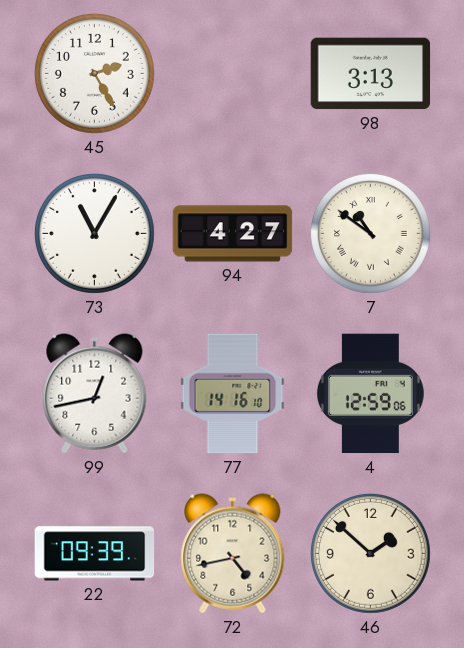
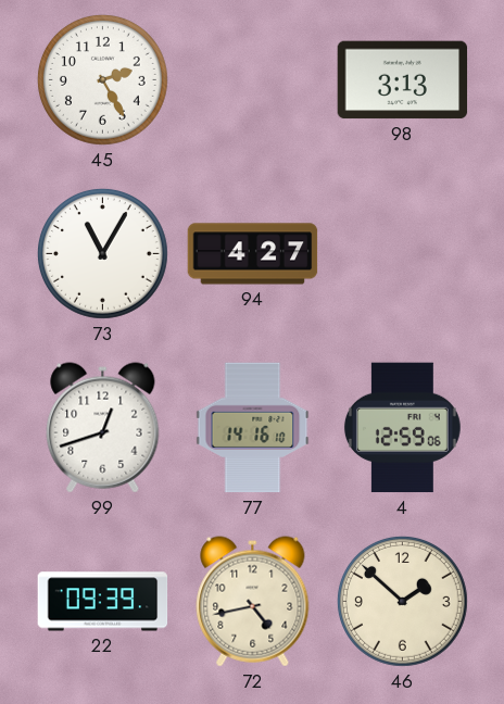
7: 10:51 -> none
99: 12:43 -> 12:42
